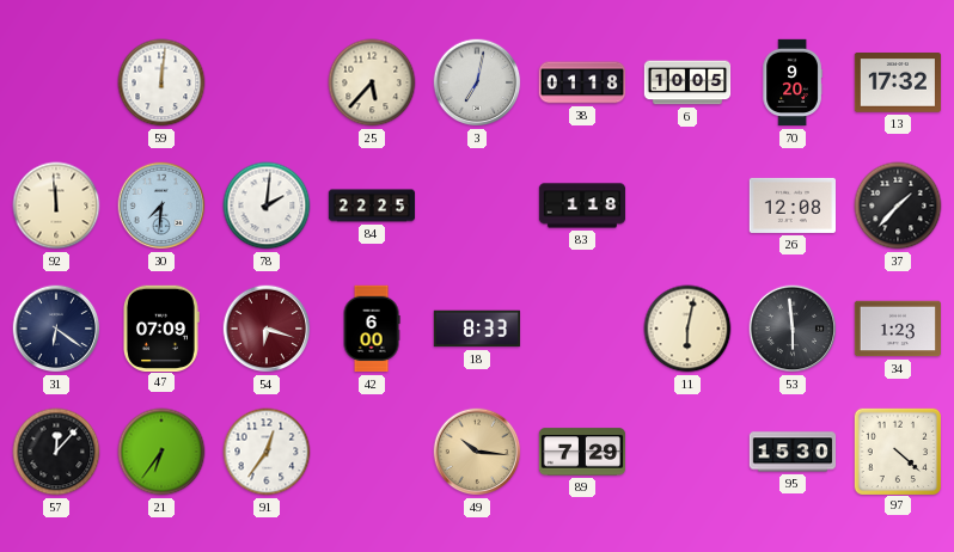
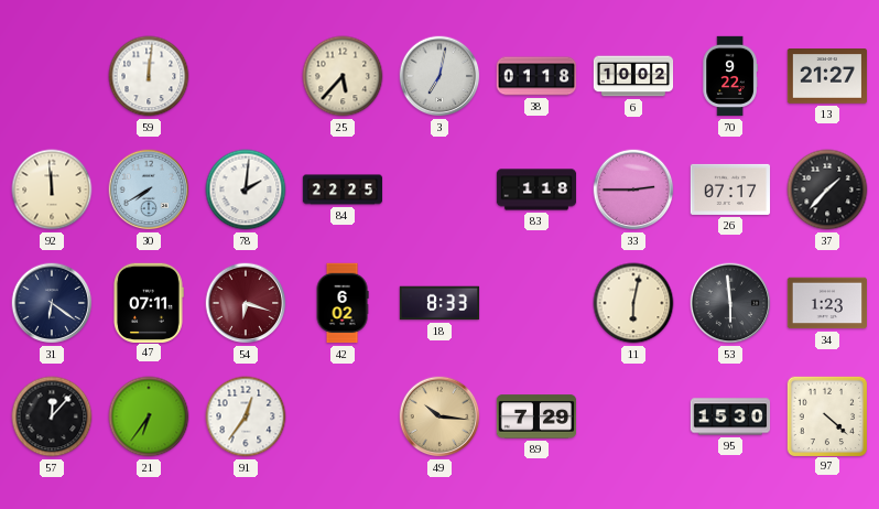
6: 10:05 -> 10:02
70: 9:20 -> 9:22
13: 17:32 -> 21:27
30: 7:31 -> 7:40
33: none -> 2:45
26: 12:08 -> 07:17
47: 07:09 -> 07:11
42: 6:00 -> 6:02
